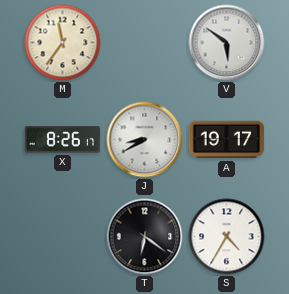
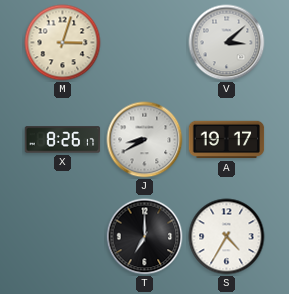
M: 11:36 -> 3:03
V: 5:51 -> 3:08
T: 6:21 -> 7:00
